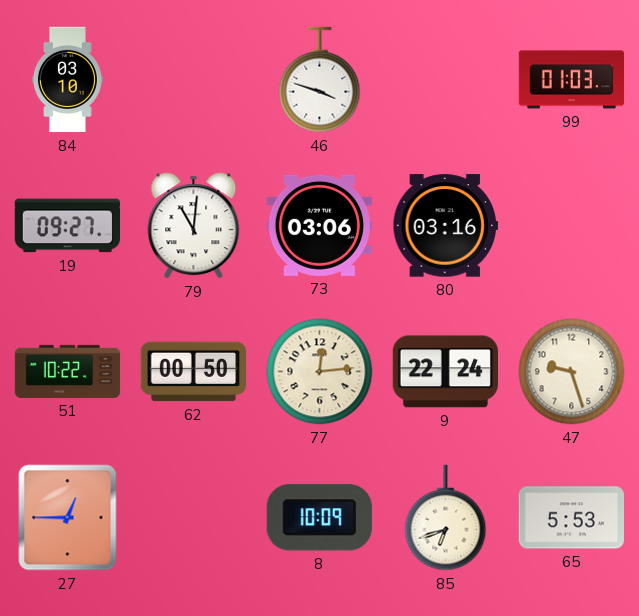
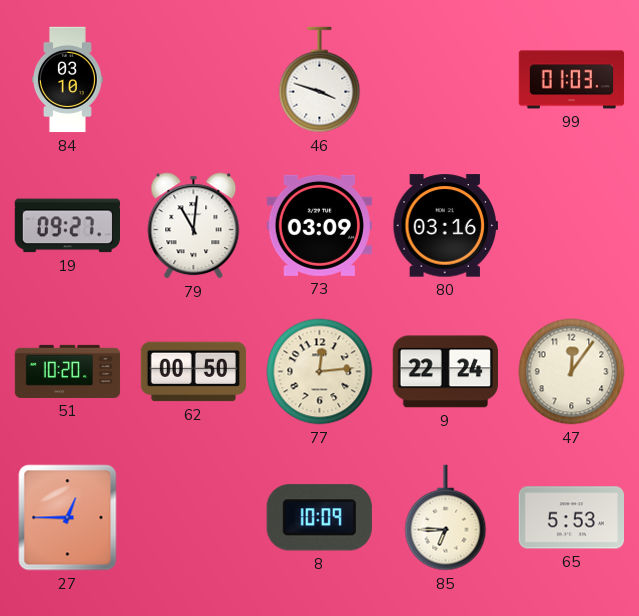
73: 03:06 -> 03:09
51: 10:22 -> 10:20
47: 9:27 -> 12:06
85: 6:42 -> 6:45
